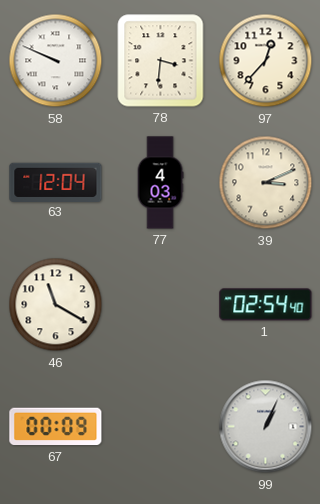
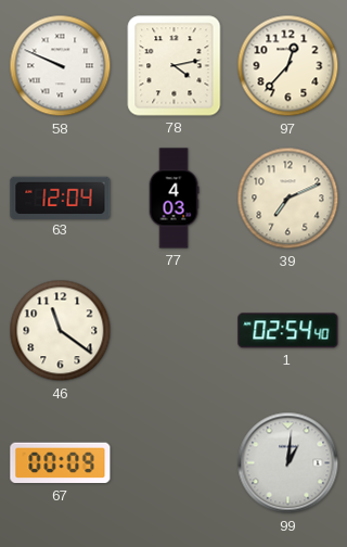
78: 3:31 -> 4:13
39: 3:11 -> 7:11
46: 11:20 -> 11:21
99: 1:04 -> 1:01
